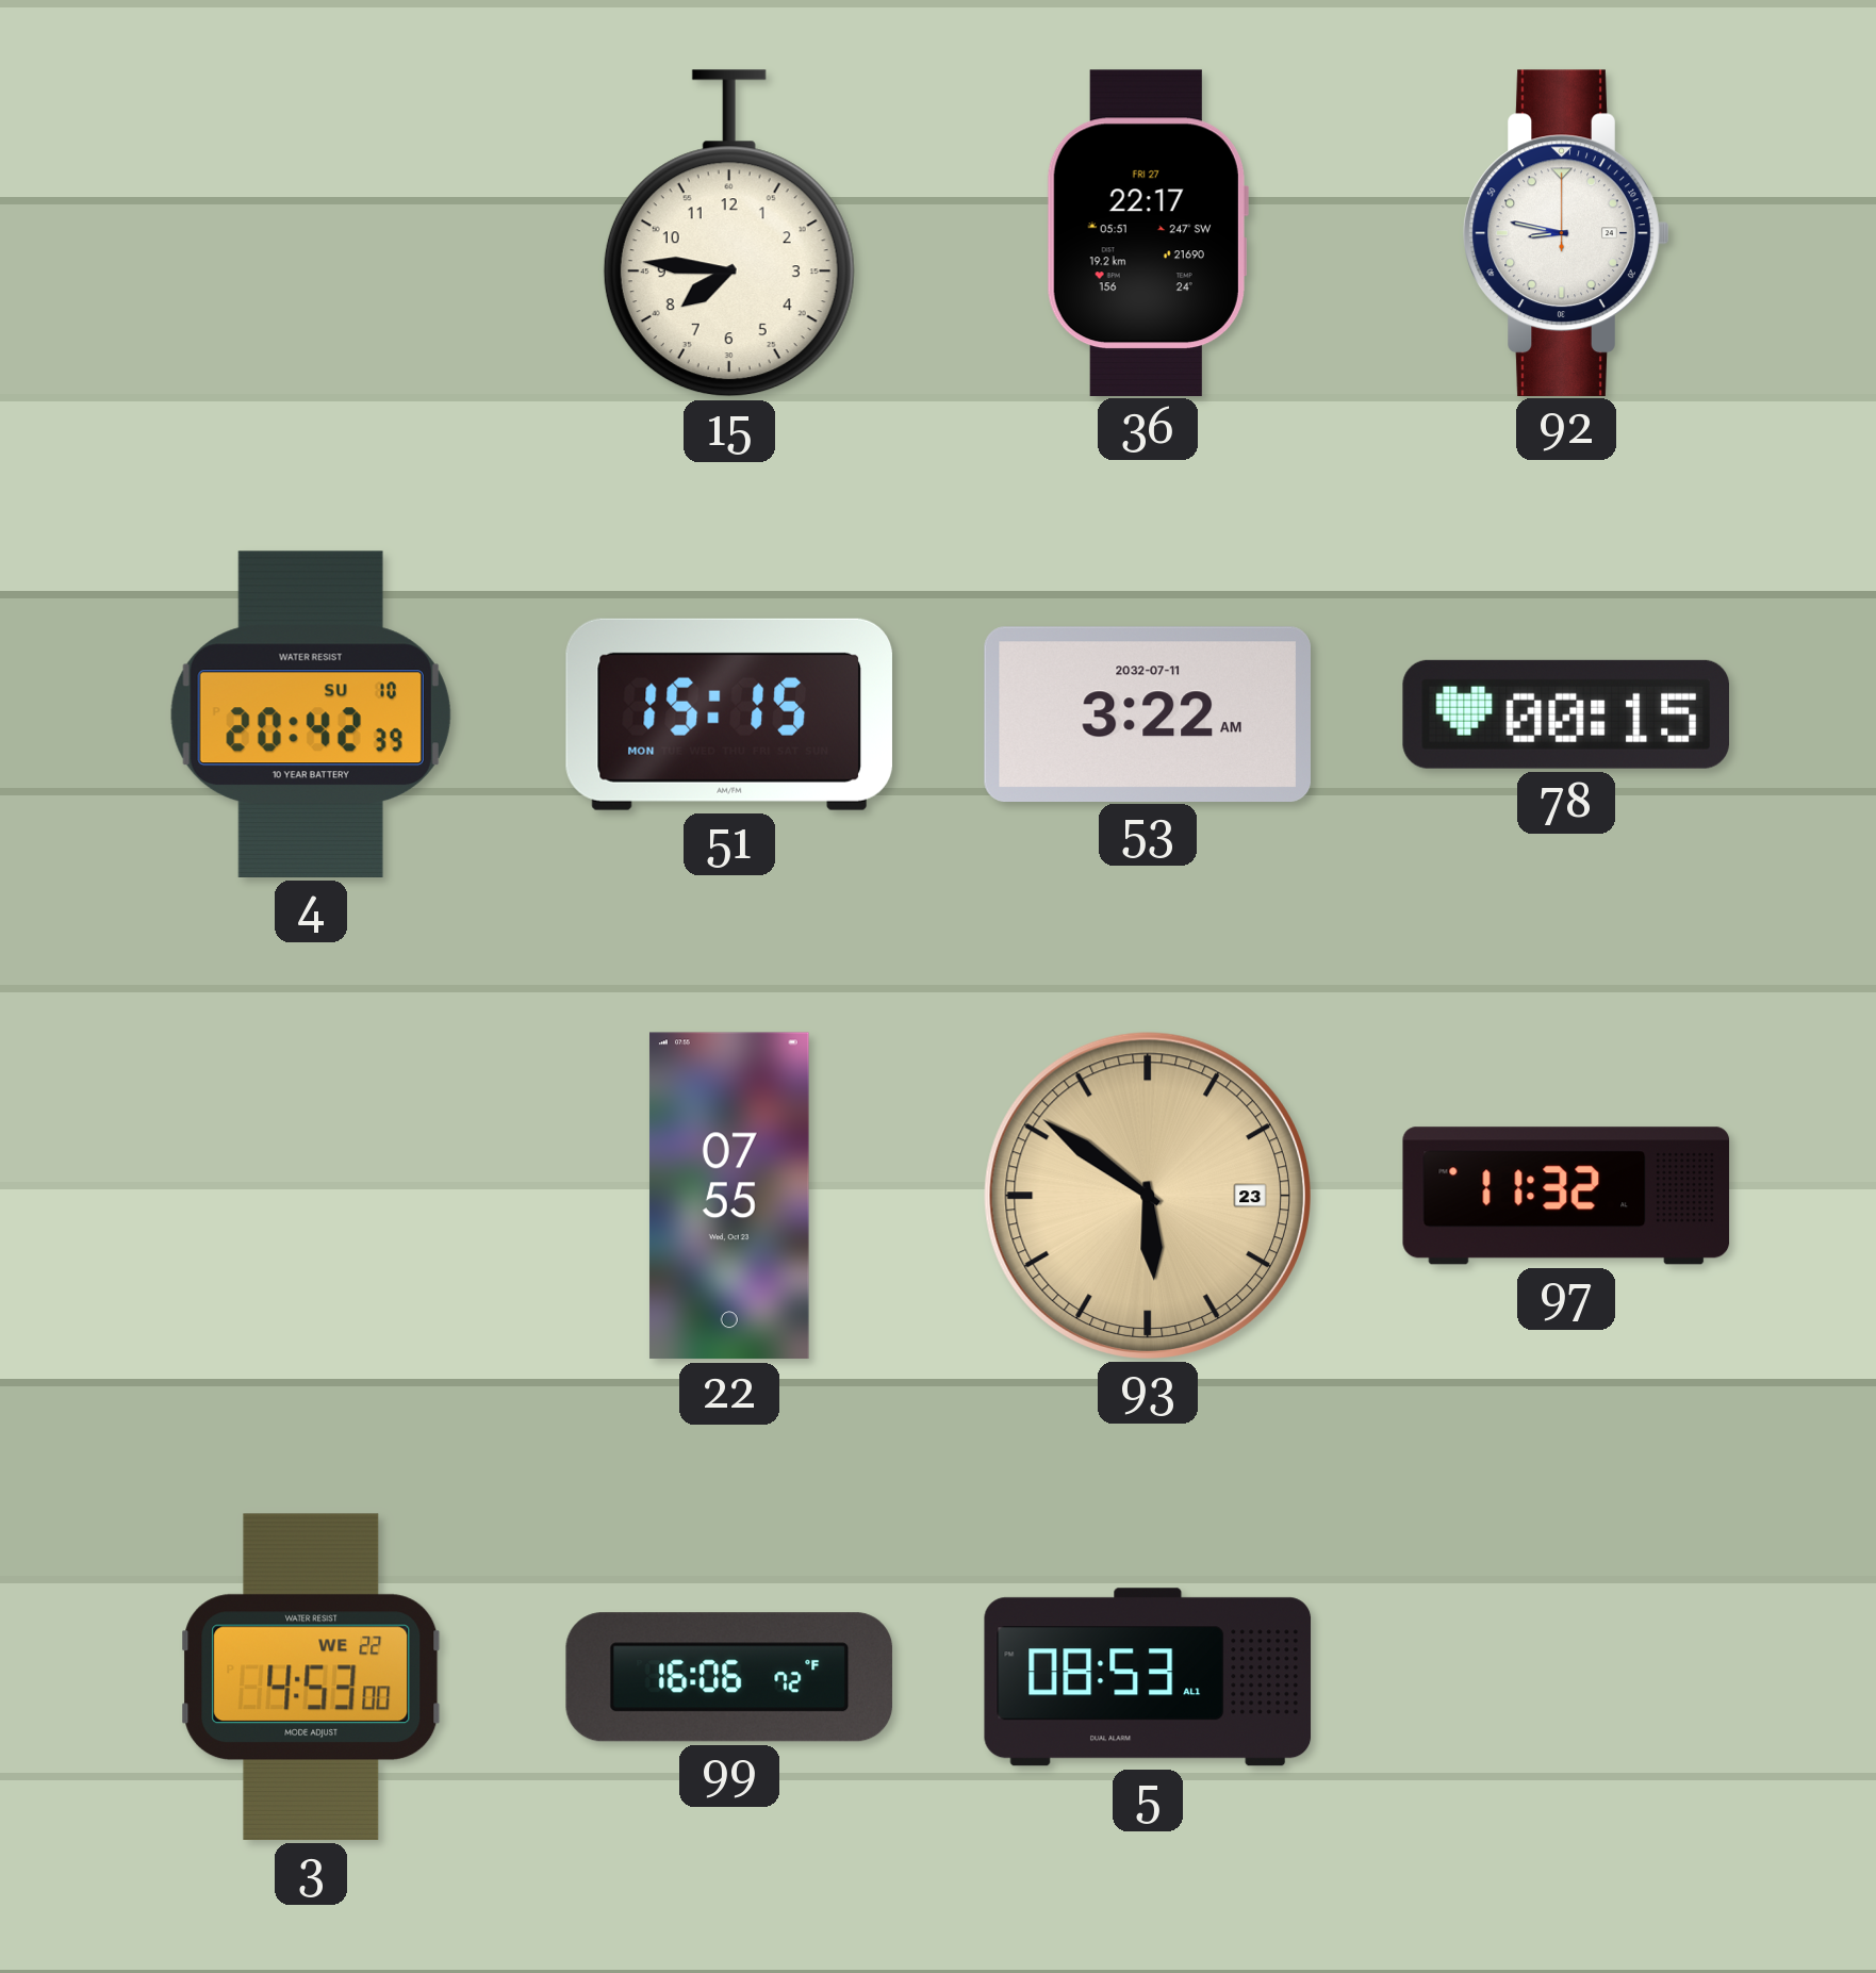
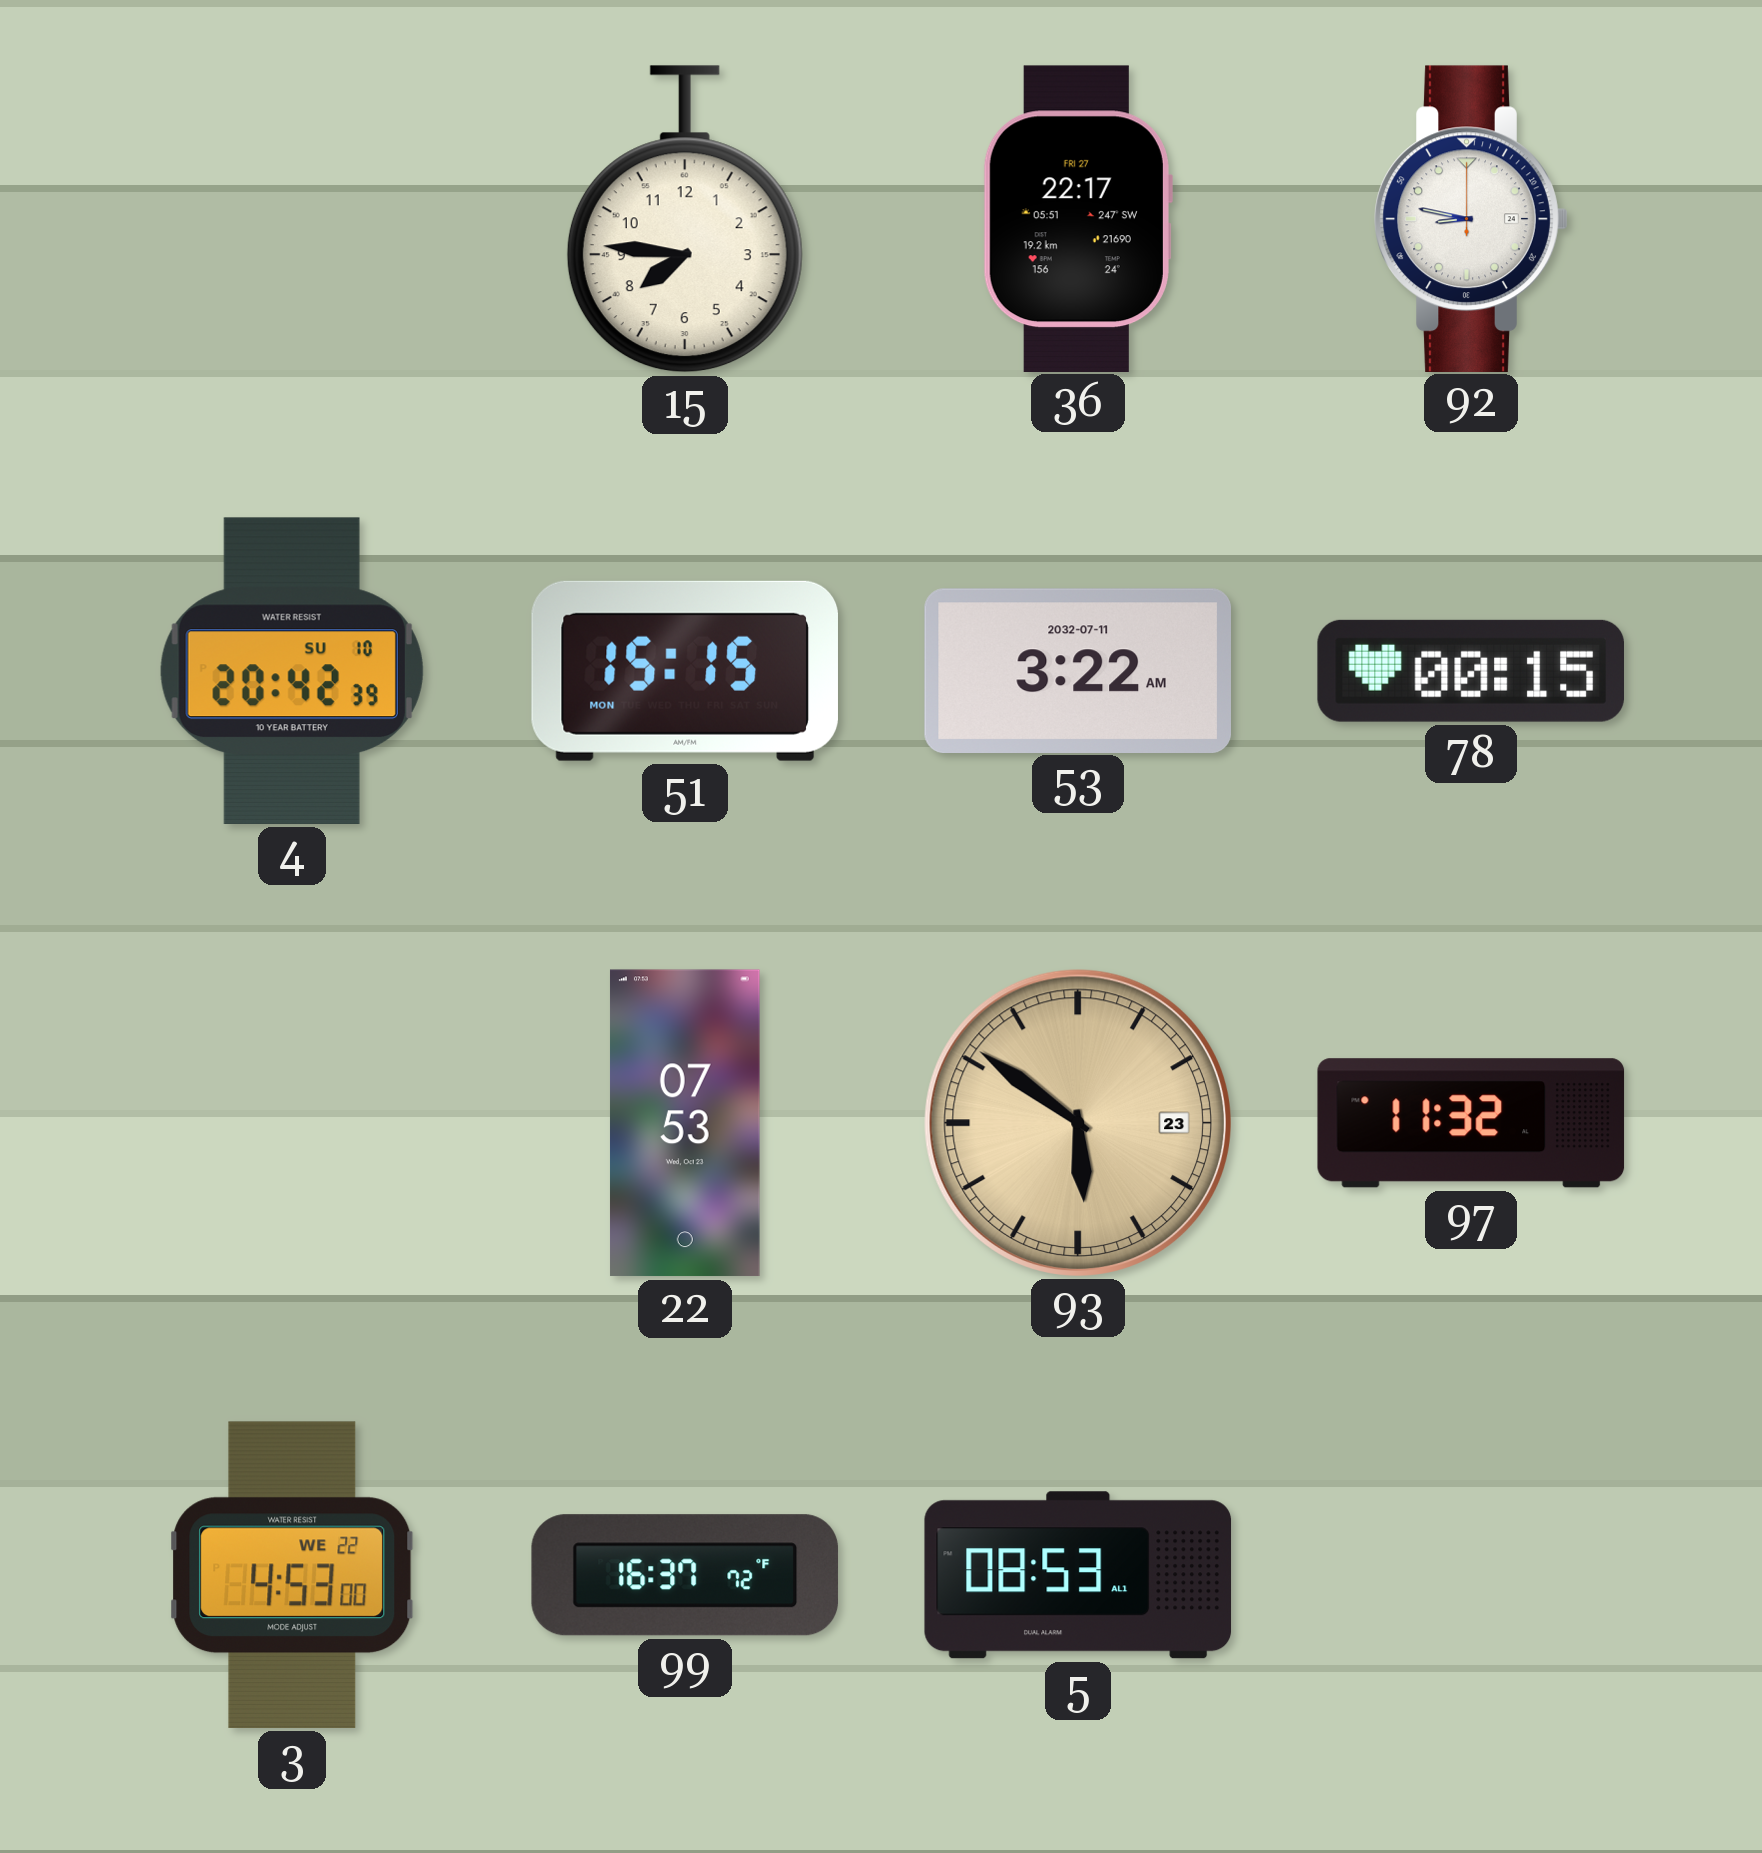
22: 07:55 -> 07:53
99: 16:06 -> 16:37
